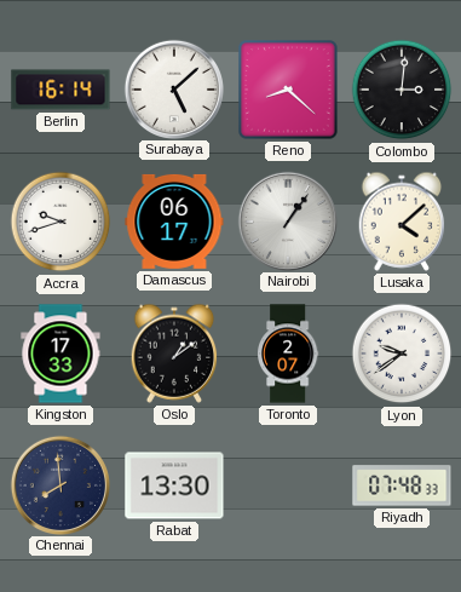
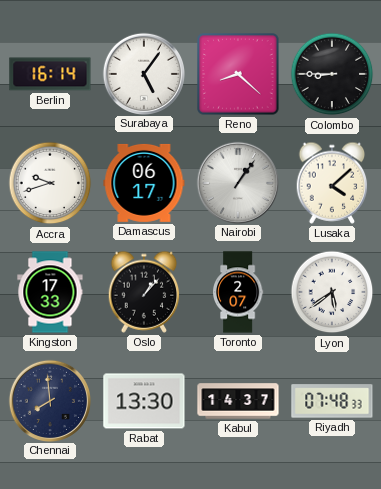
Surabaya: 5:08 -> 5:06
Colombo: 3:01 -> 8:45
Oslo: 1:09 -> 1:07
Lyon: 9:39 -> 5:39
Kabul: none -> 14:37
